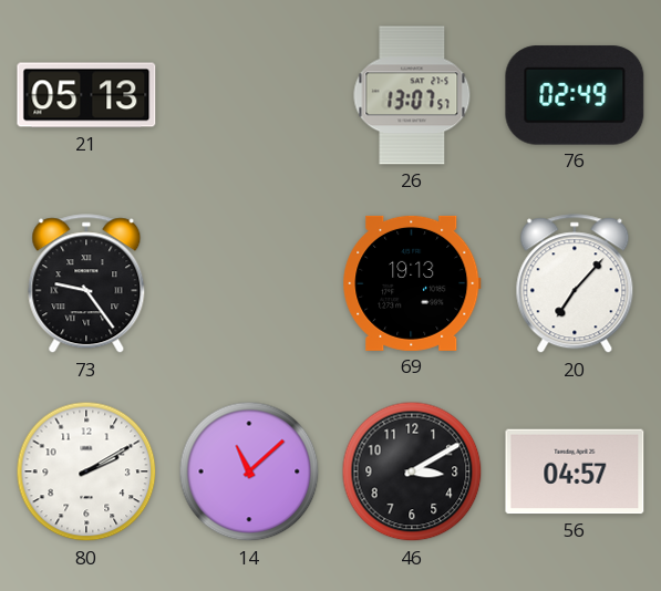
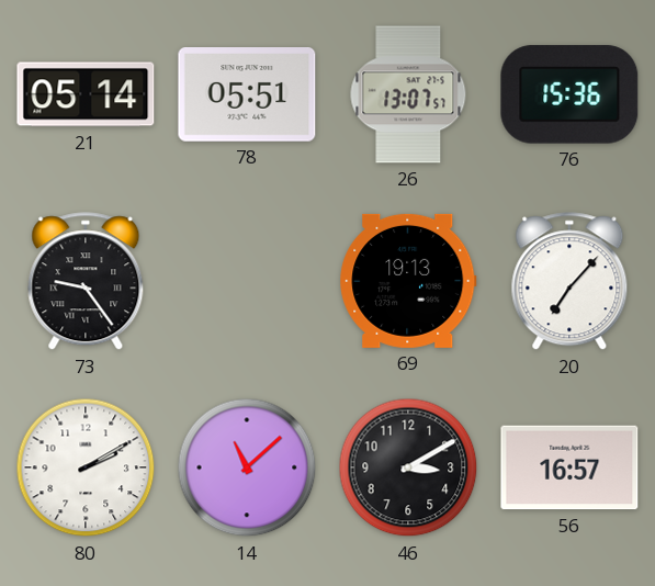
21: 05:13 -> 05:14
78: none -> 05:51
76: 02:49 -> 15:36
56: 04:57 -> 16:57
